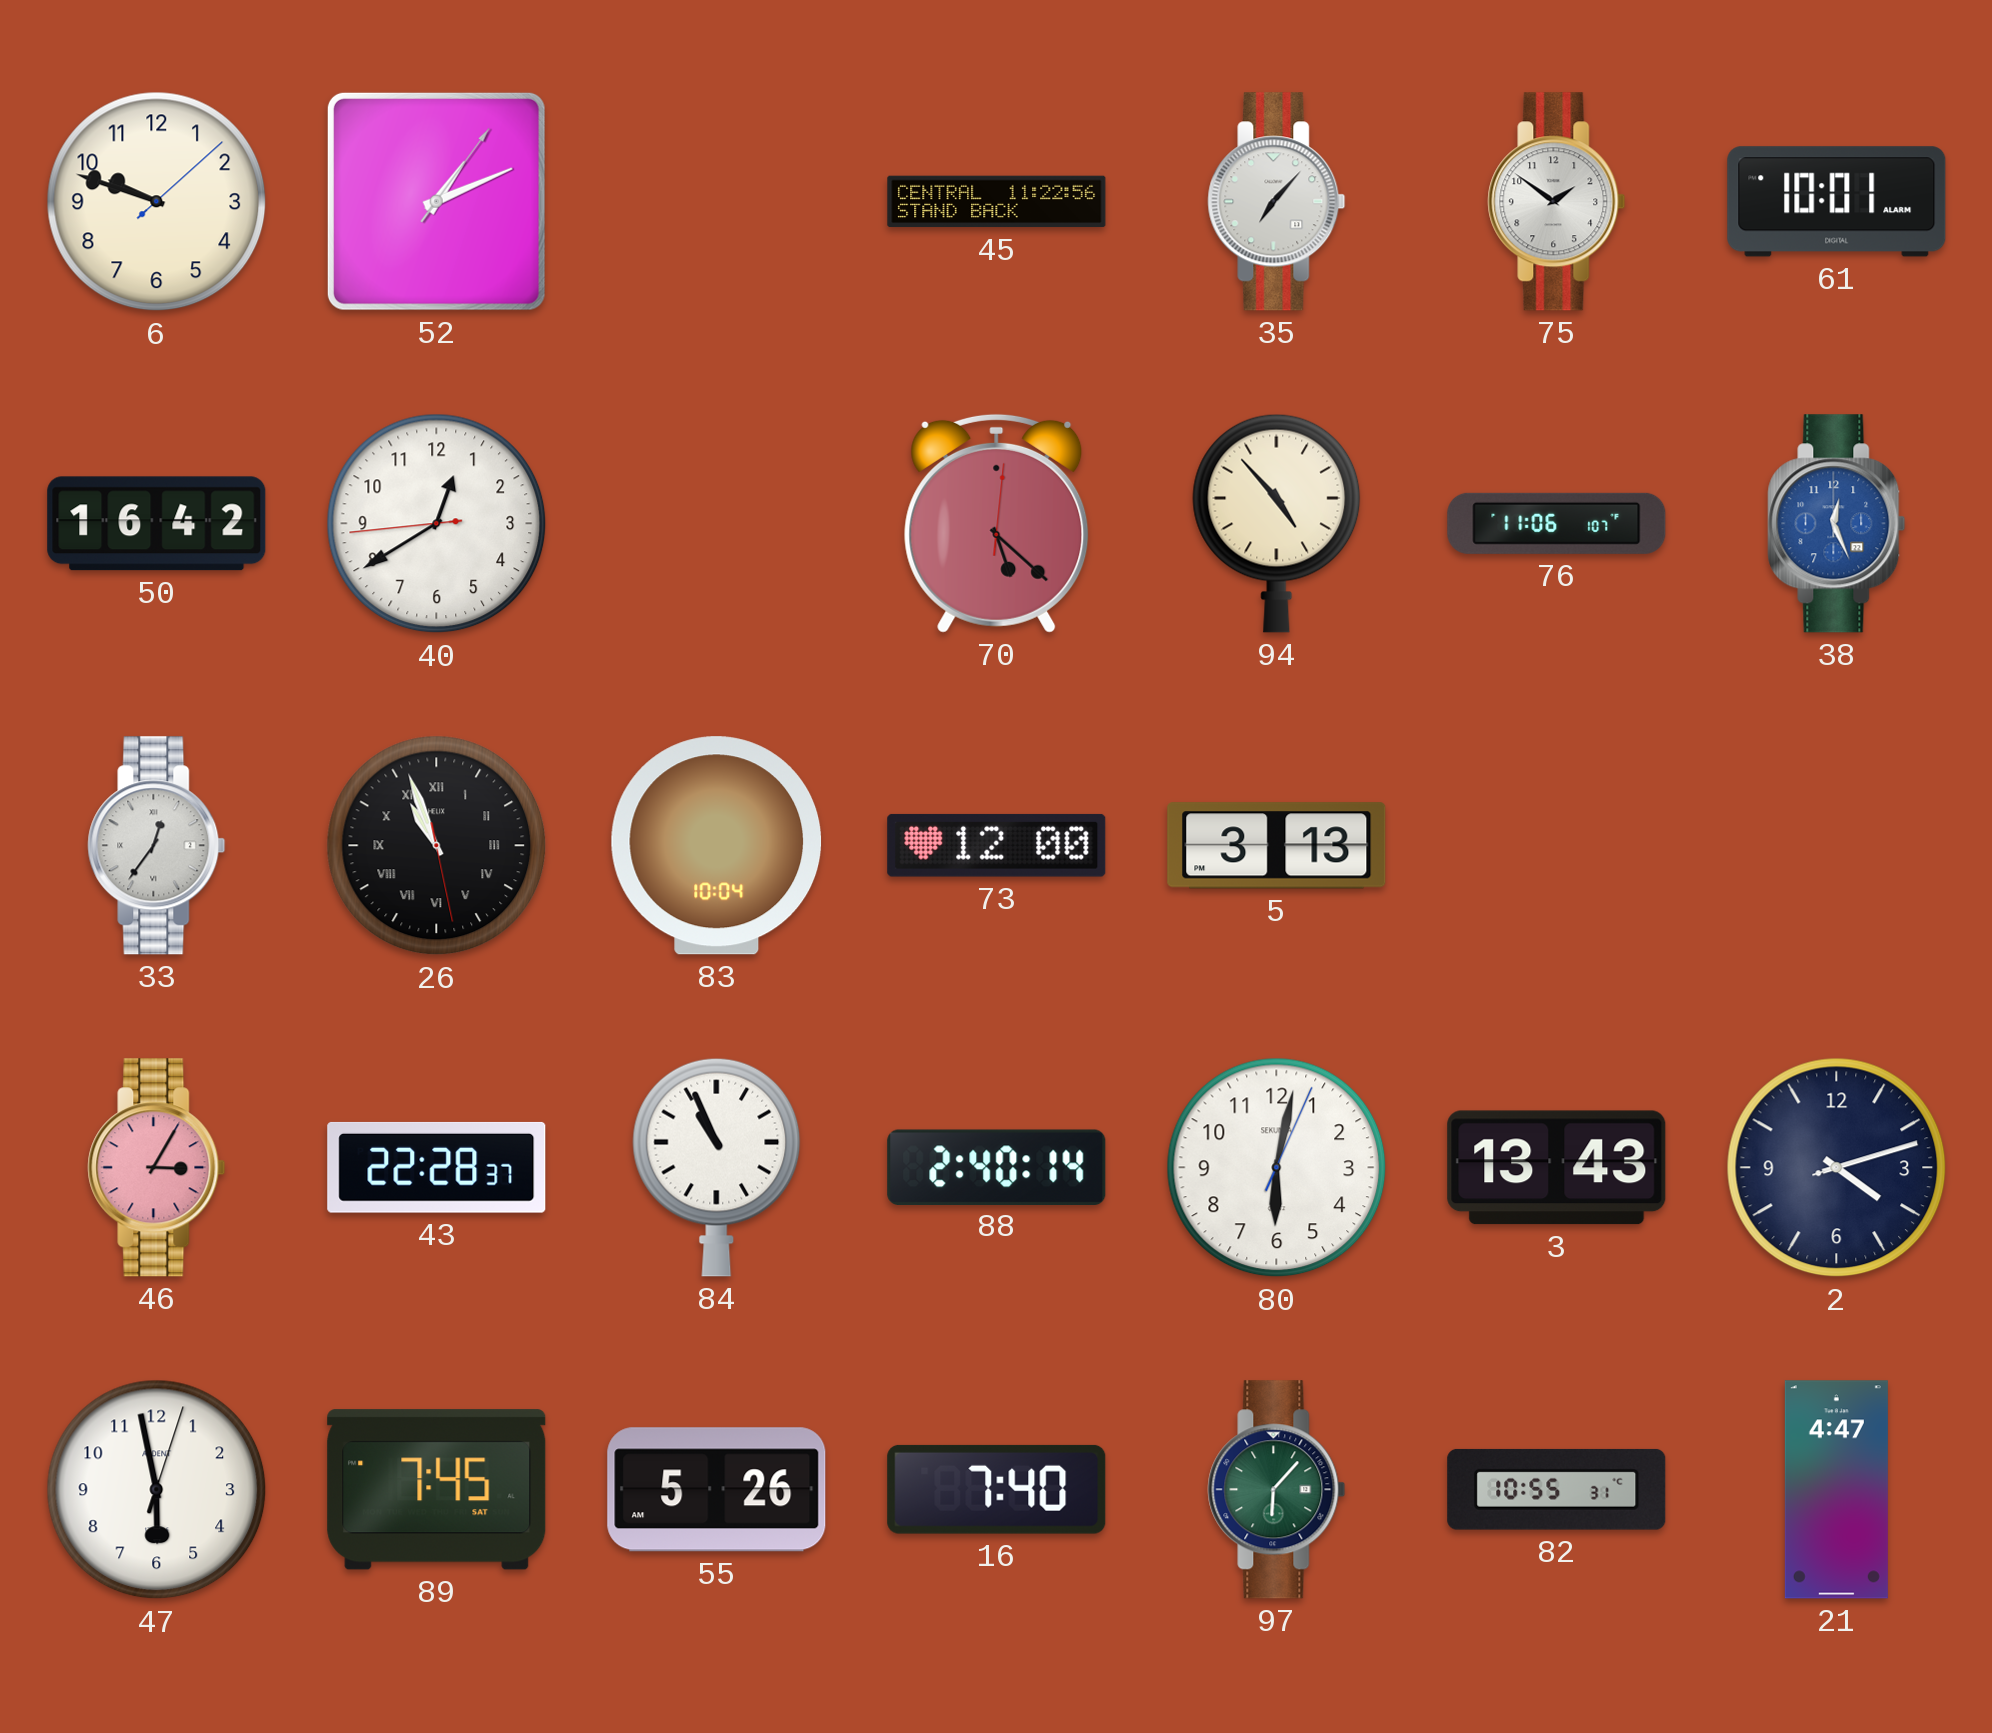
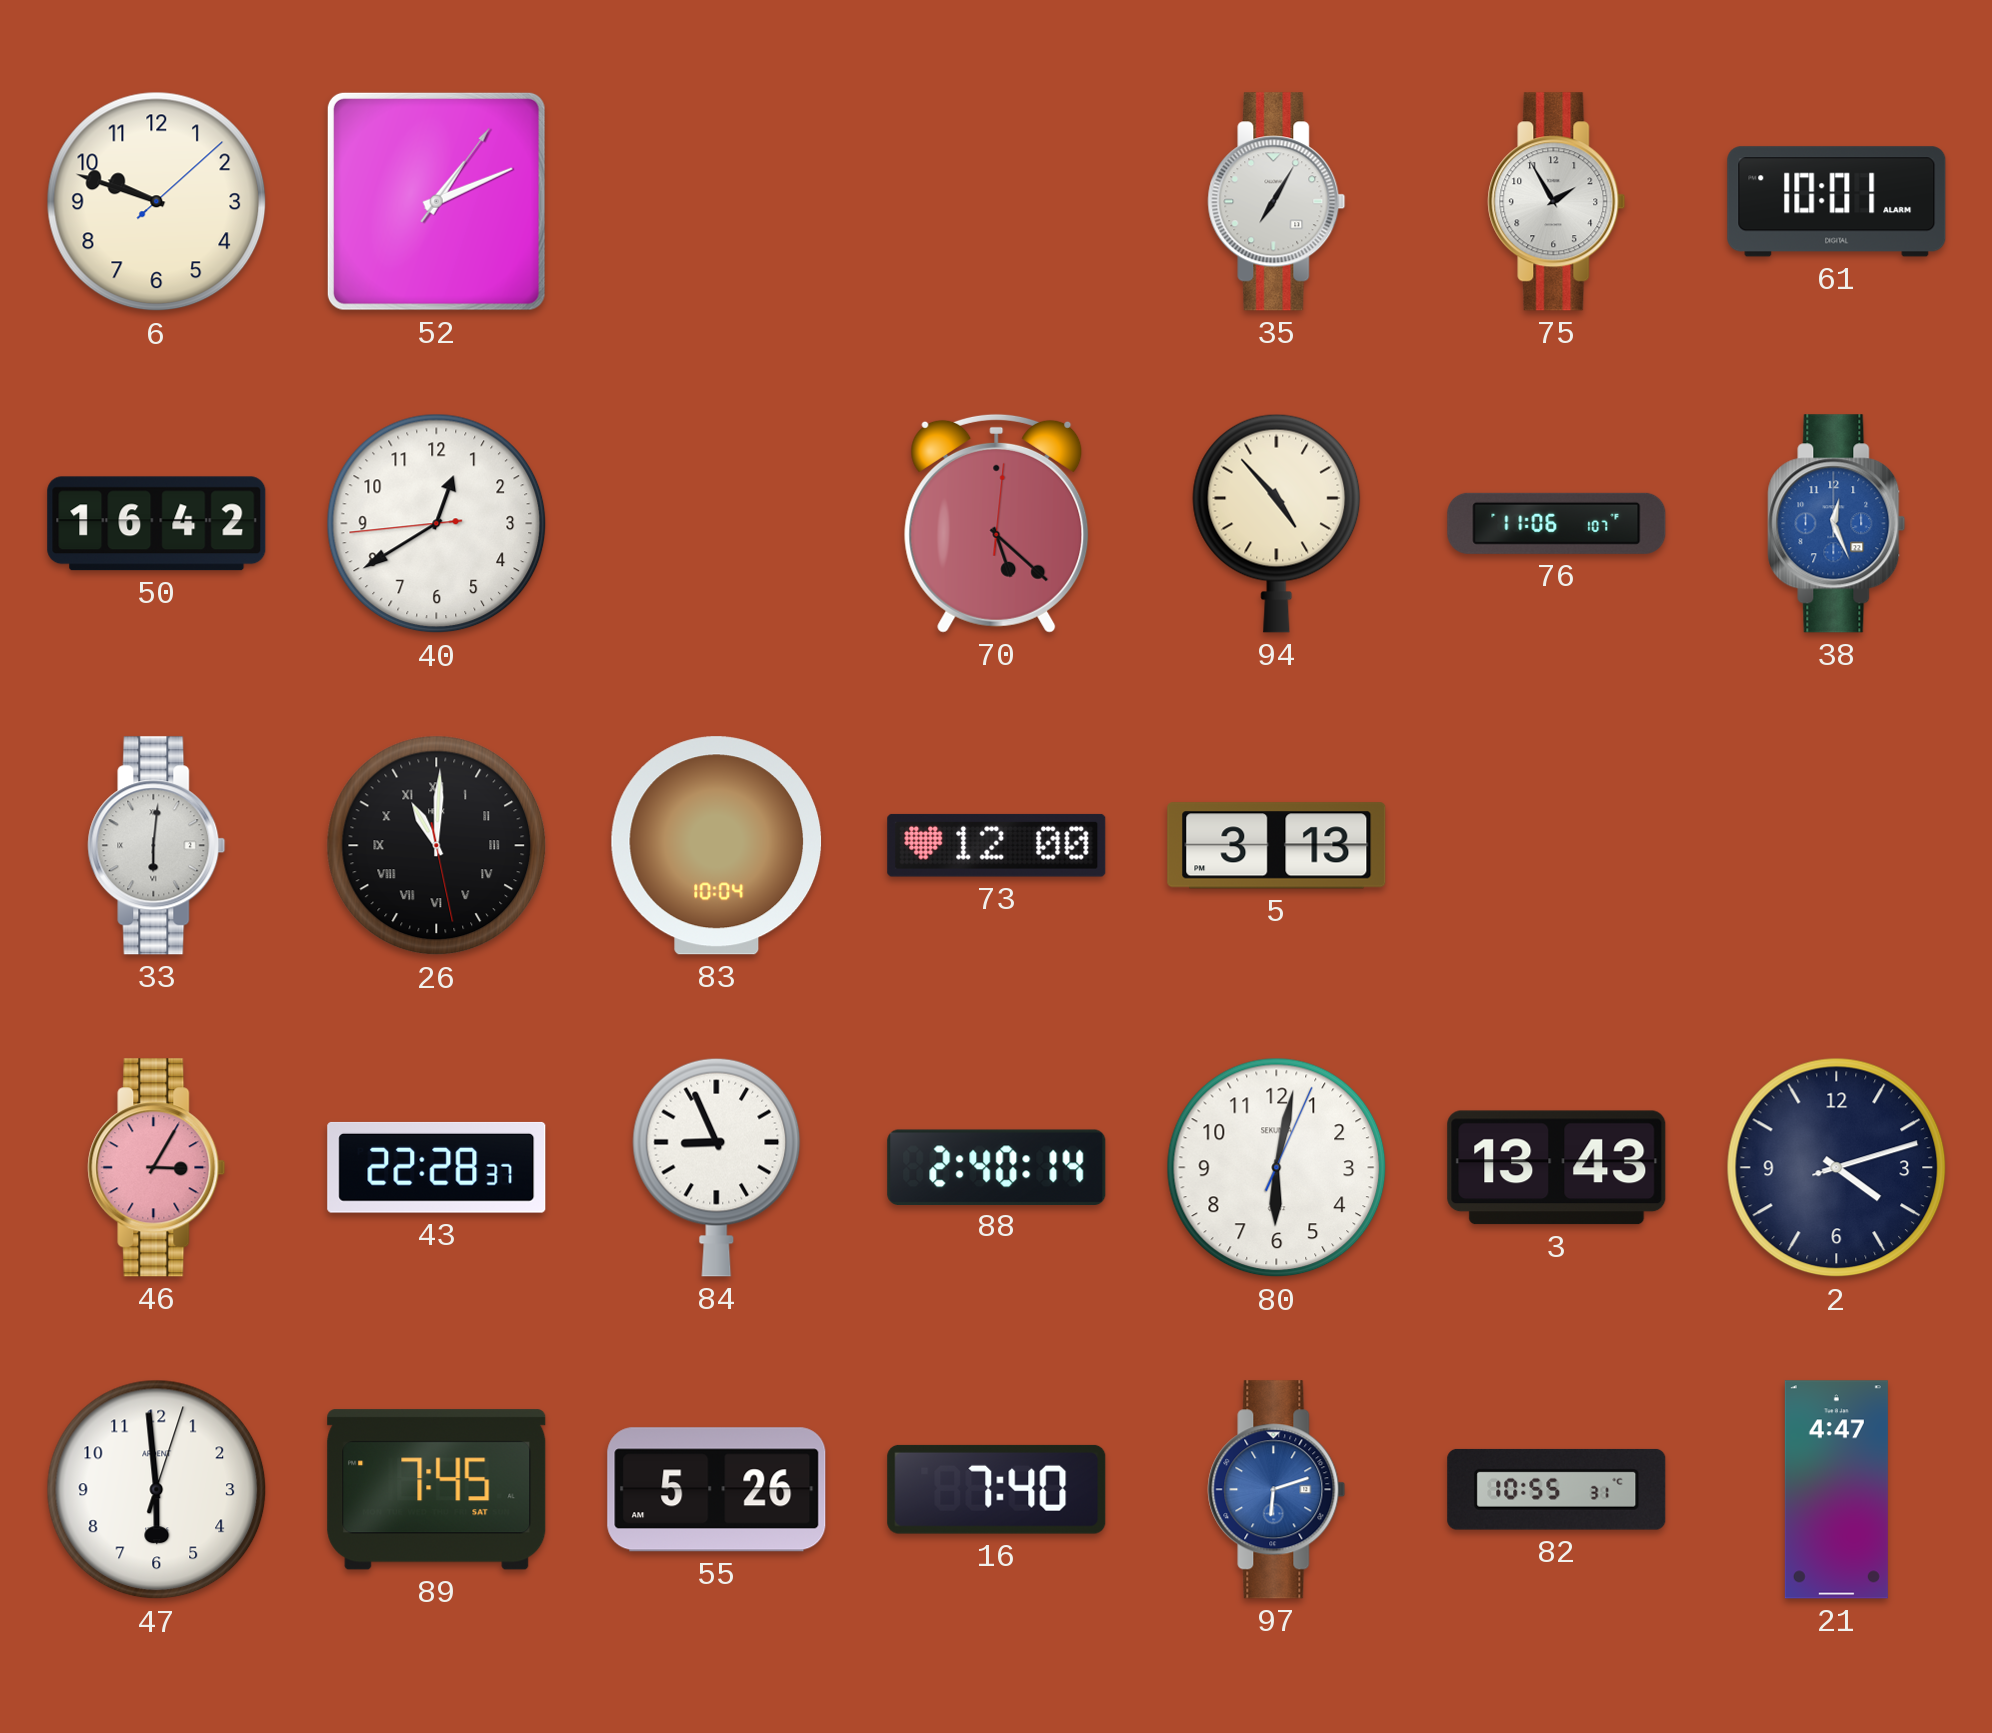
45: 11:22 -> none
35: 7:07 -> 7:05
75: 1:51 -> 1:55
33: 12:36 -> 6:01
26: 10:56 -> 11:00
84: 10:56 -> 8:56
47: 5:58 -> 5:59
97: 6:07 -> 6:12
97 dial: green -> blue
